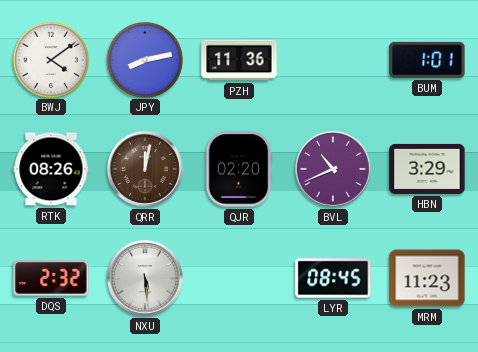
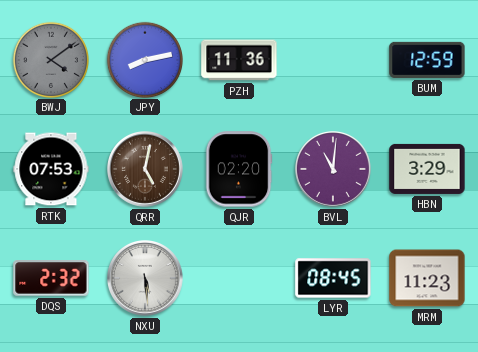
BWJ dial: white -> grey
BUM: 1:01 -> 12:59
RTK: 08:26 -> 07:53
QRR: 12:02 -> 5:02
BVL: 10:41 -> 11:01
